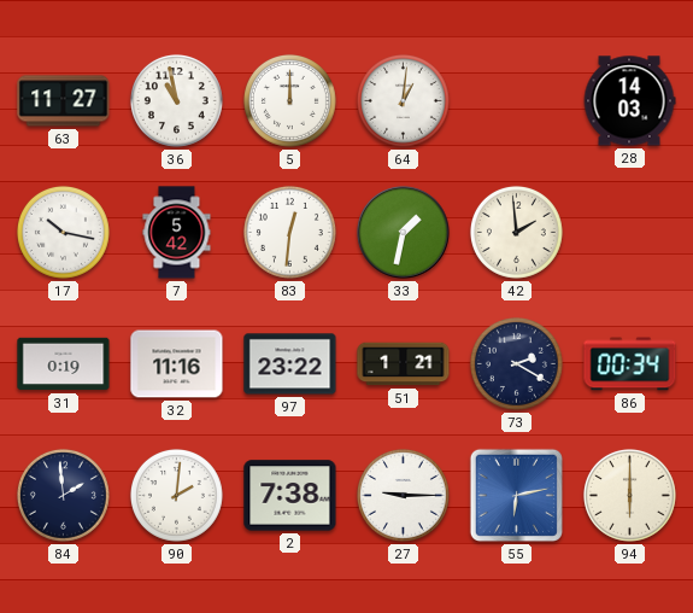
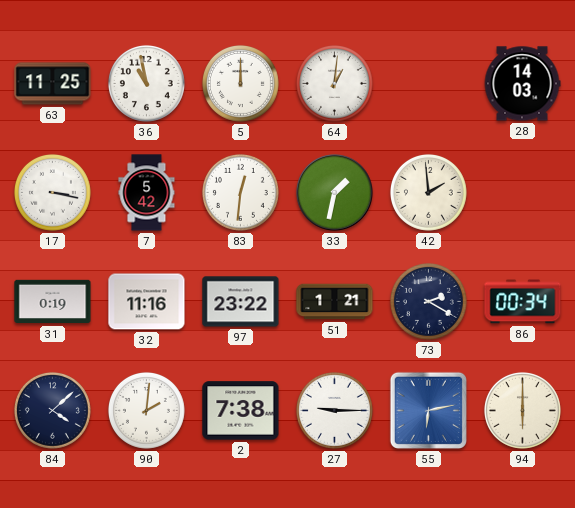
63: 11:27 -> 11:25
17: 10:17 -> 3:17
84: 1:59 -> 4:08
